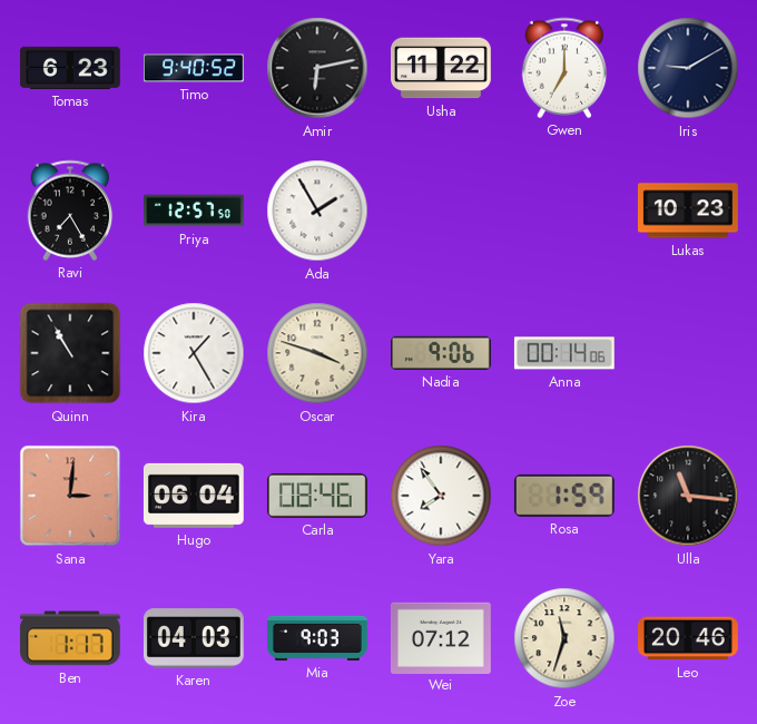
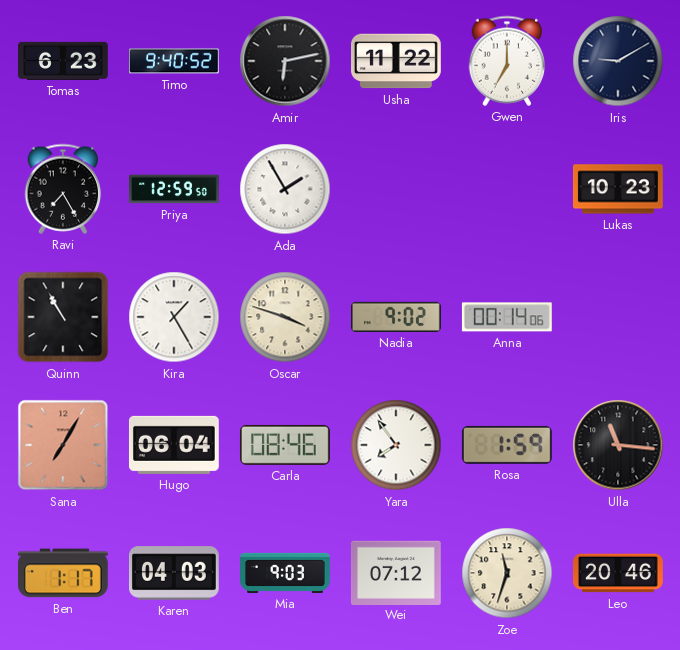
Priya: 12:57 -> 12:59
Nadia: 9:06 -> 9:02
Sana: 3:01 -> 7:05
